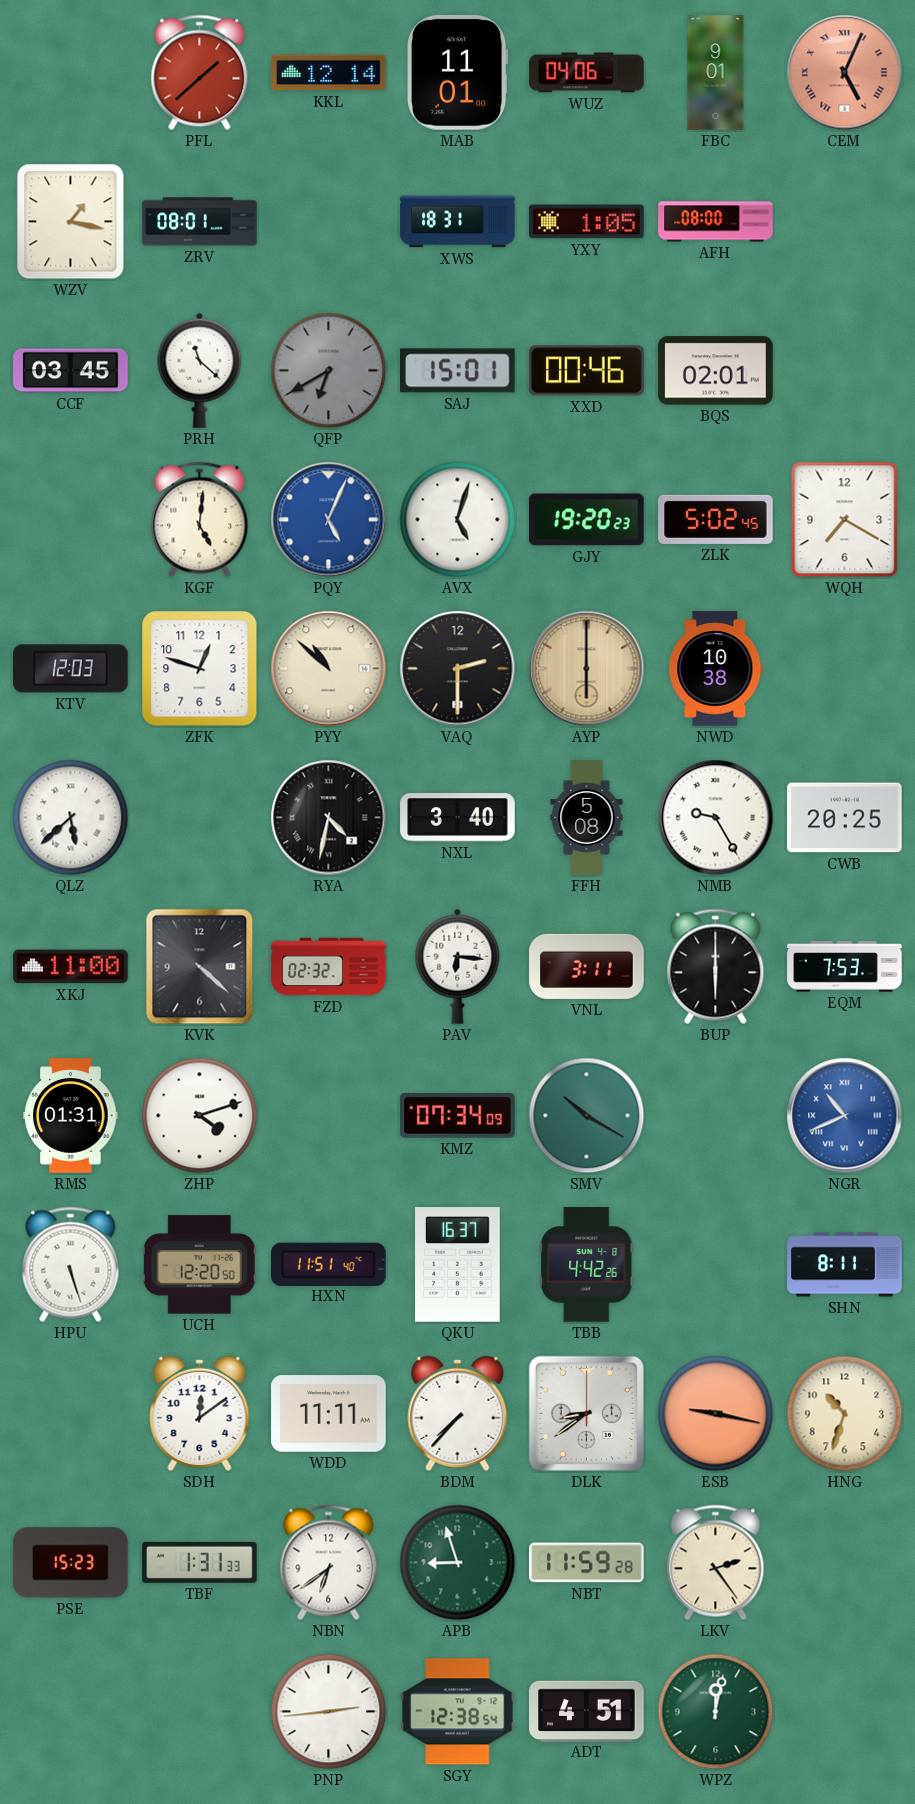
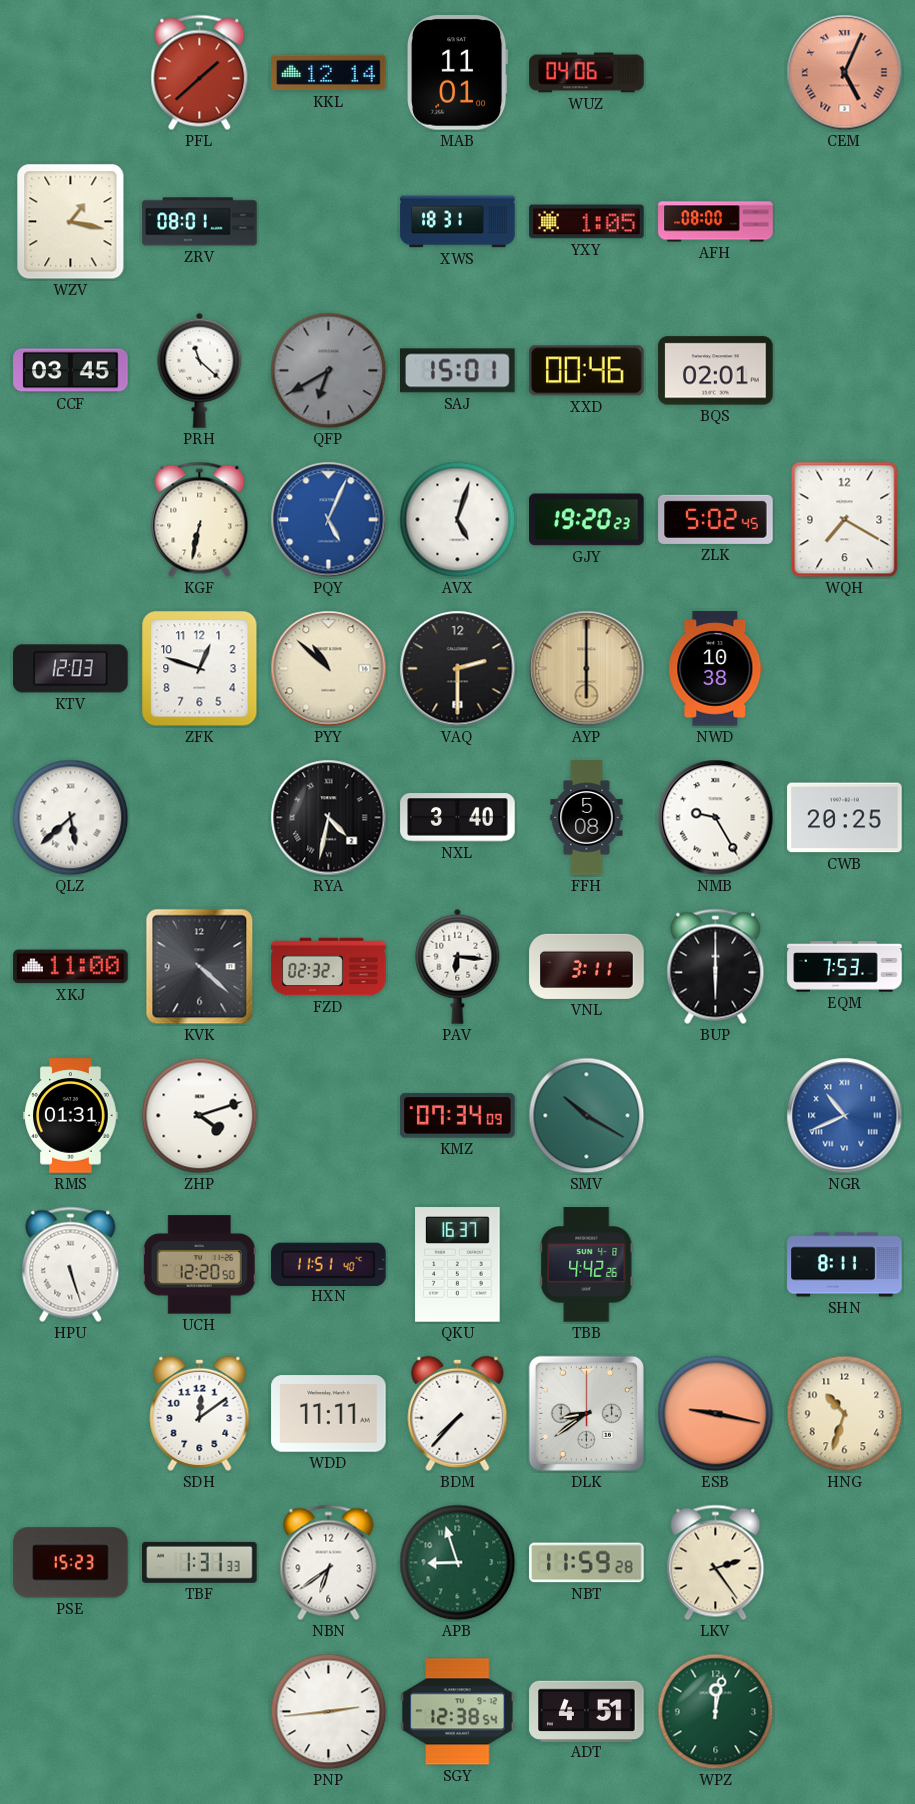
FBC: 9:01 -> none
KGF: 5:01 -> 6:32
